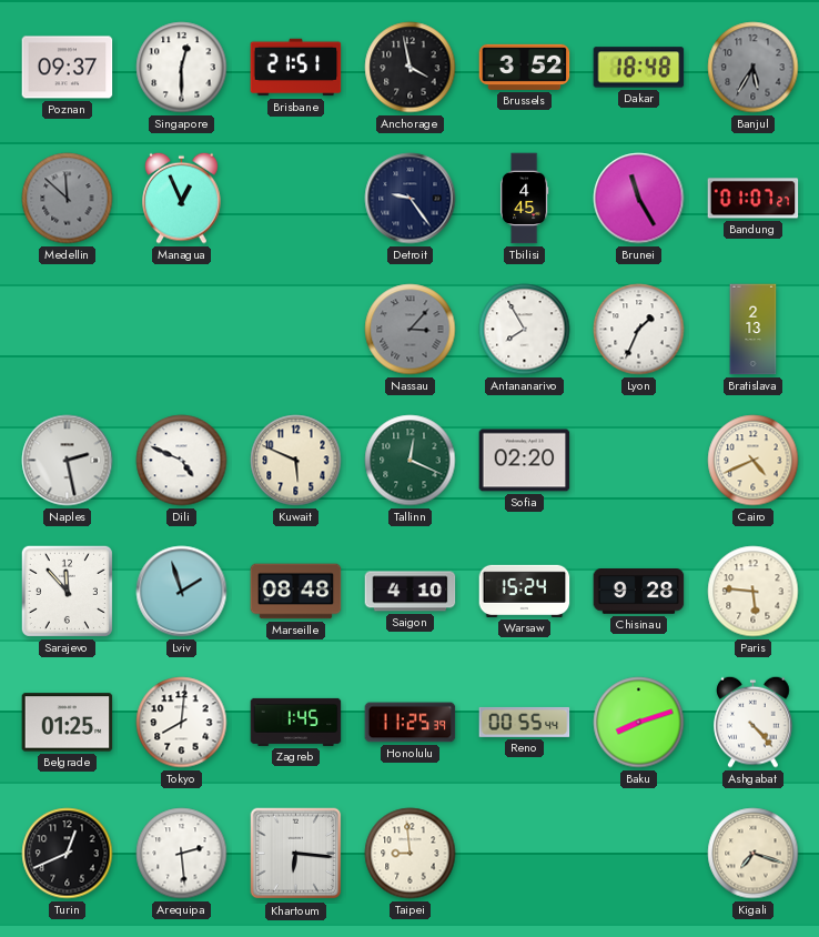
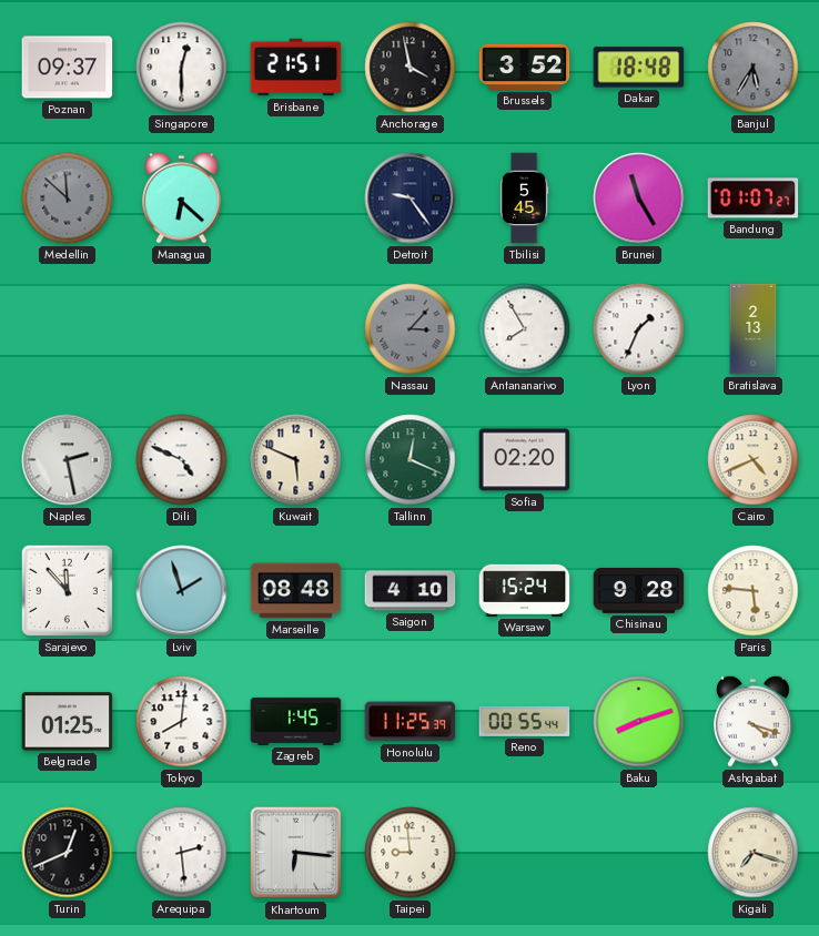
Managua: 12:56 -> 6:22
Tbilisi: 4:45 -> 5:45
Ashgabat: 4:23 -> 4:18
